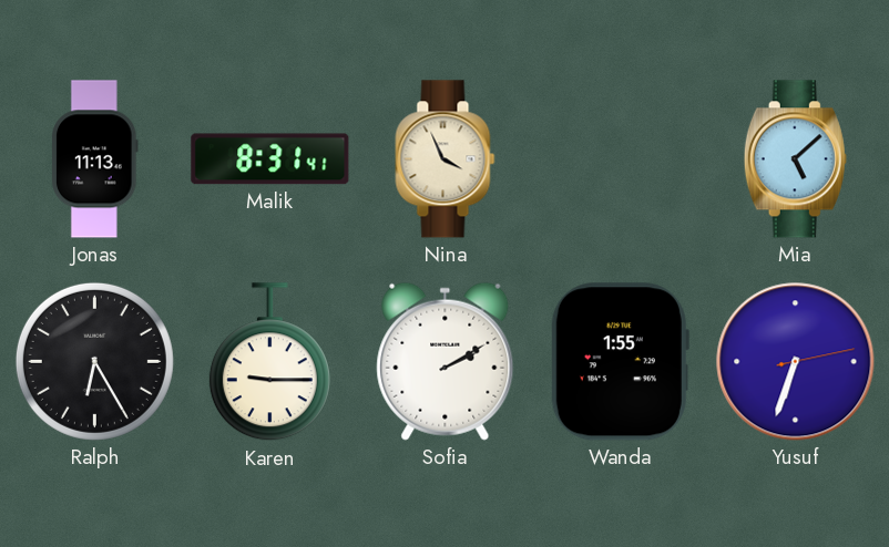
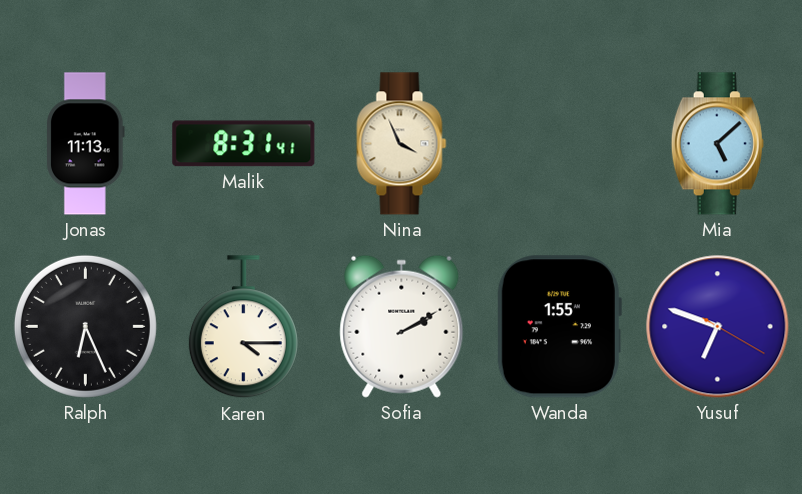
Ralph: 6:25 -> 6:26
Karen: 9:15 -> 4:15
Yusuf: 6:33 -> 6:48
